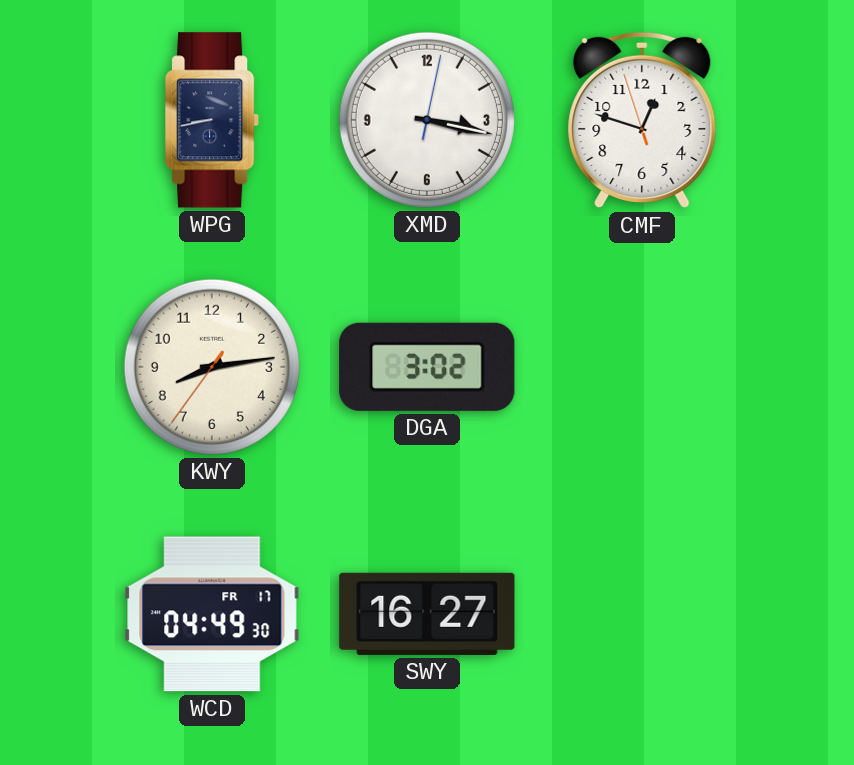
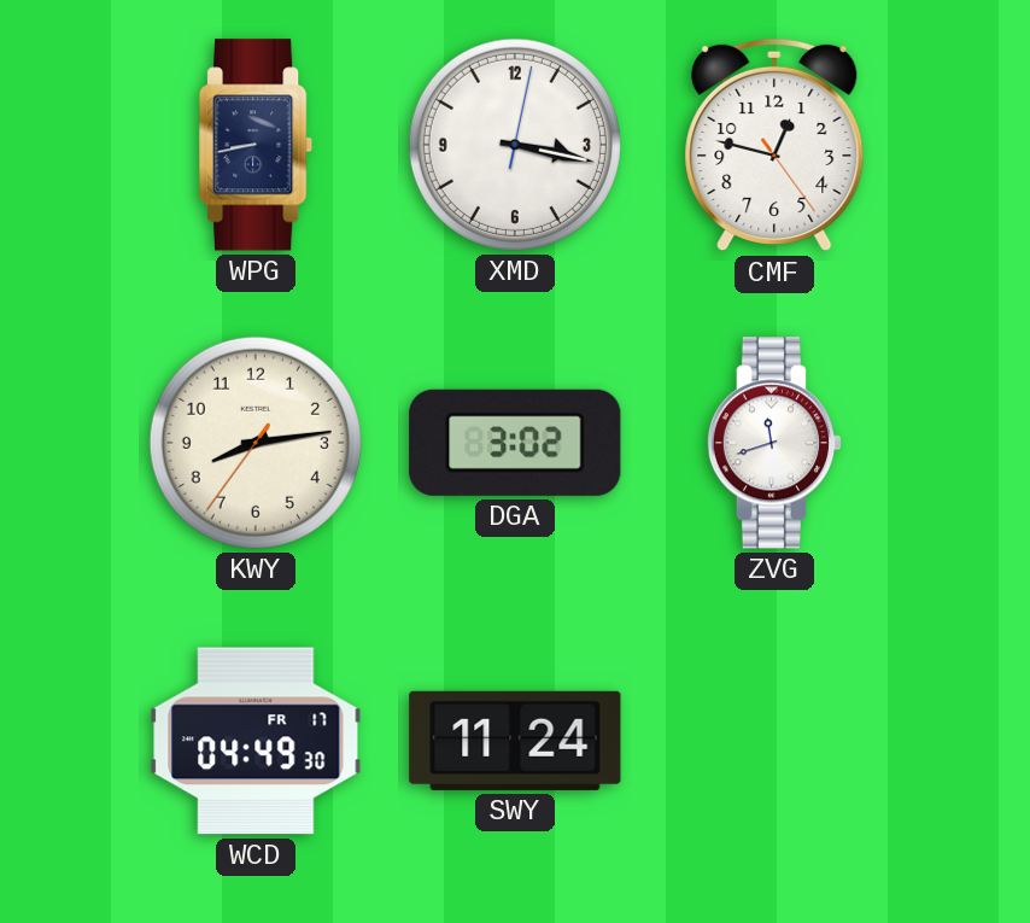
CMF: 12:47:57 -> 12:47:24
ZVG: none -> 11:42
SWY: 16:27 -> 11:24
